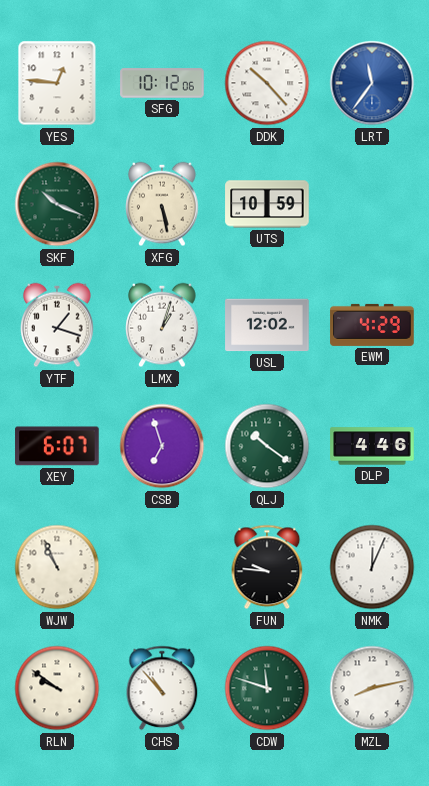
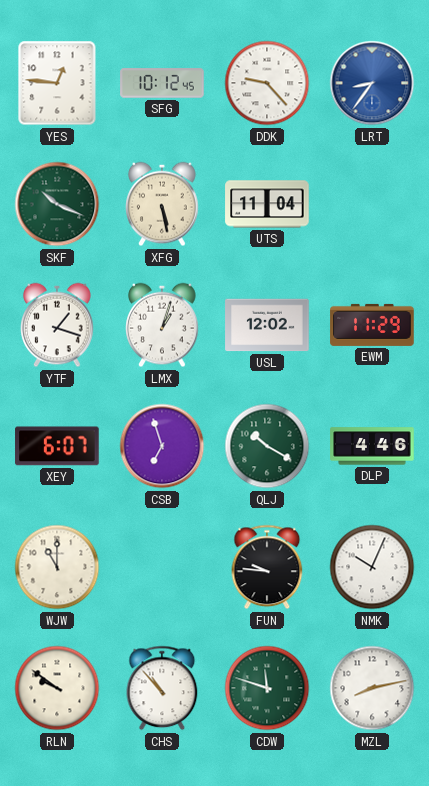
SFG: 10:12:06 -> 10:12:45
DDK: 10:23 -> 9:23
LRT: 11:36 -> 8:36
UTS: 10:59 -> 11:04
EWM: 4:29 -> 11:29
QLJ: 10:21 -> 10:20
WJW: 10:56 -> 11:00
NMK: 12:04 -> 10:04
